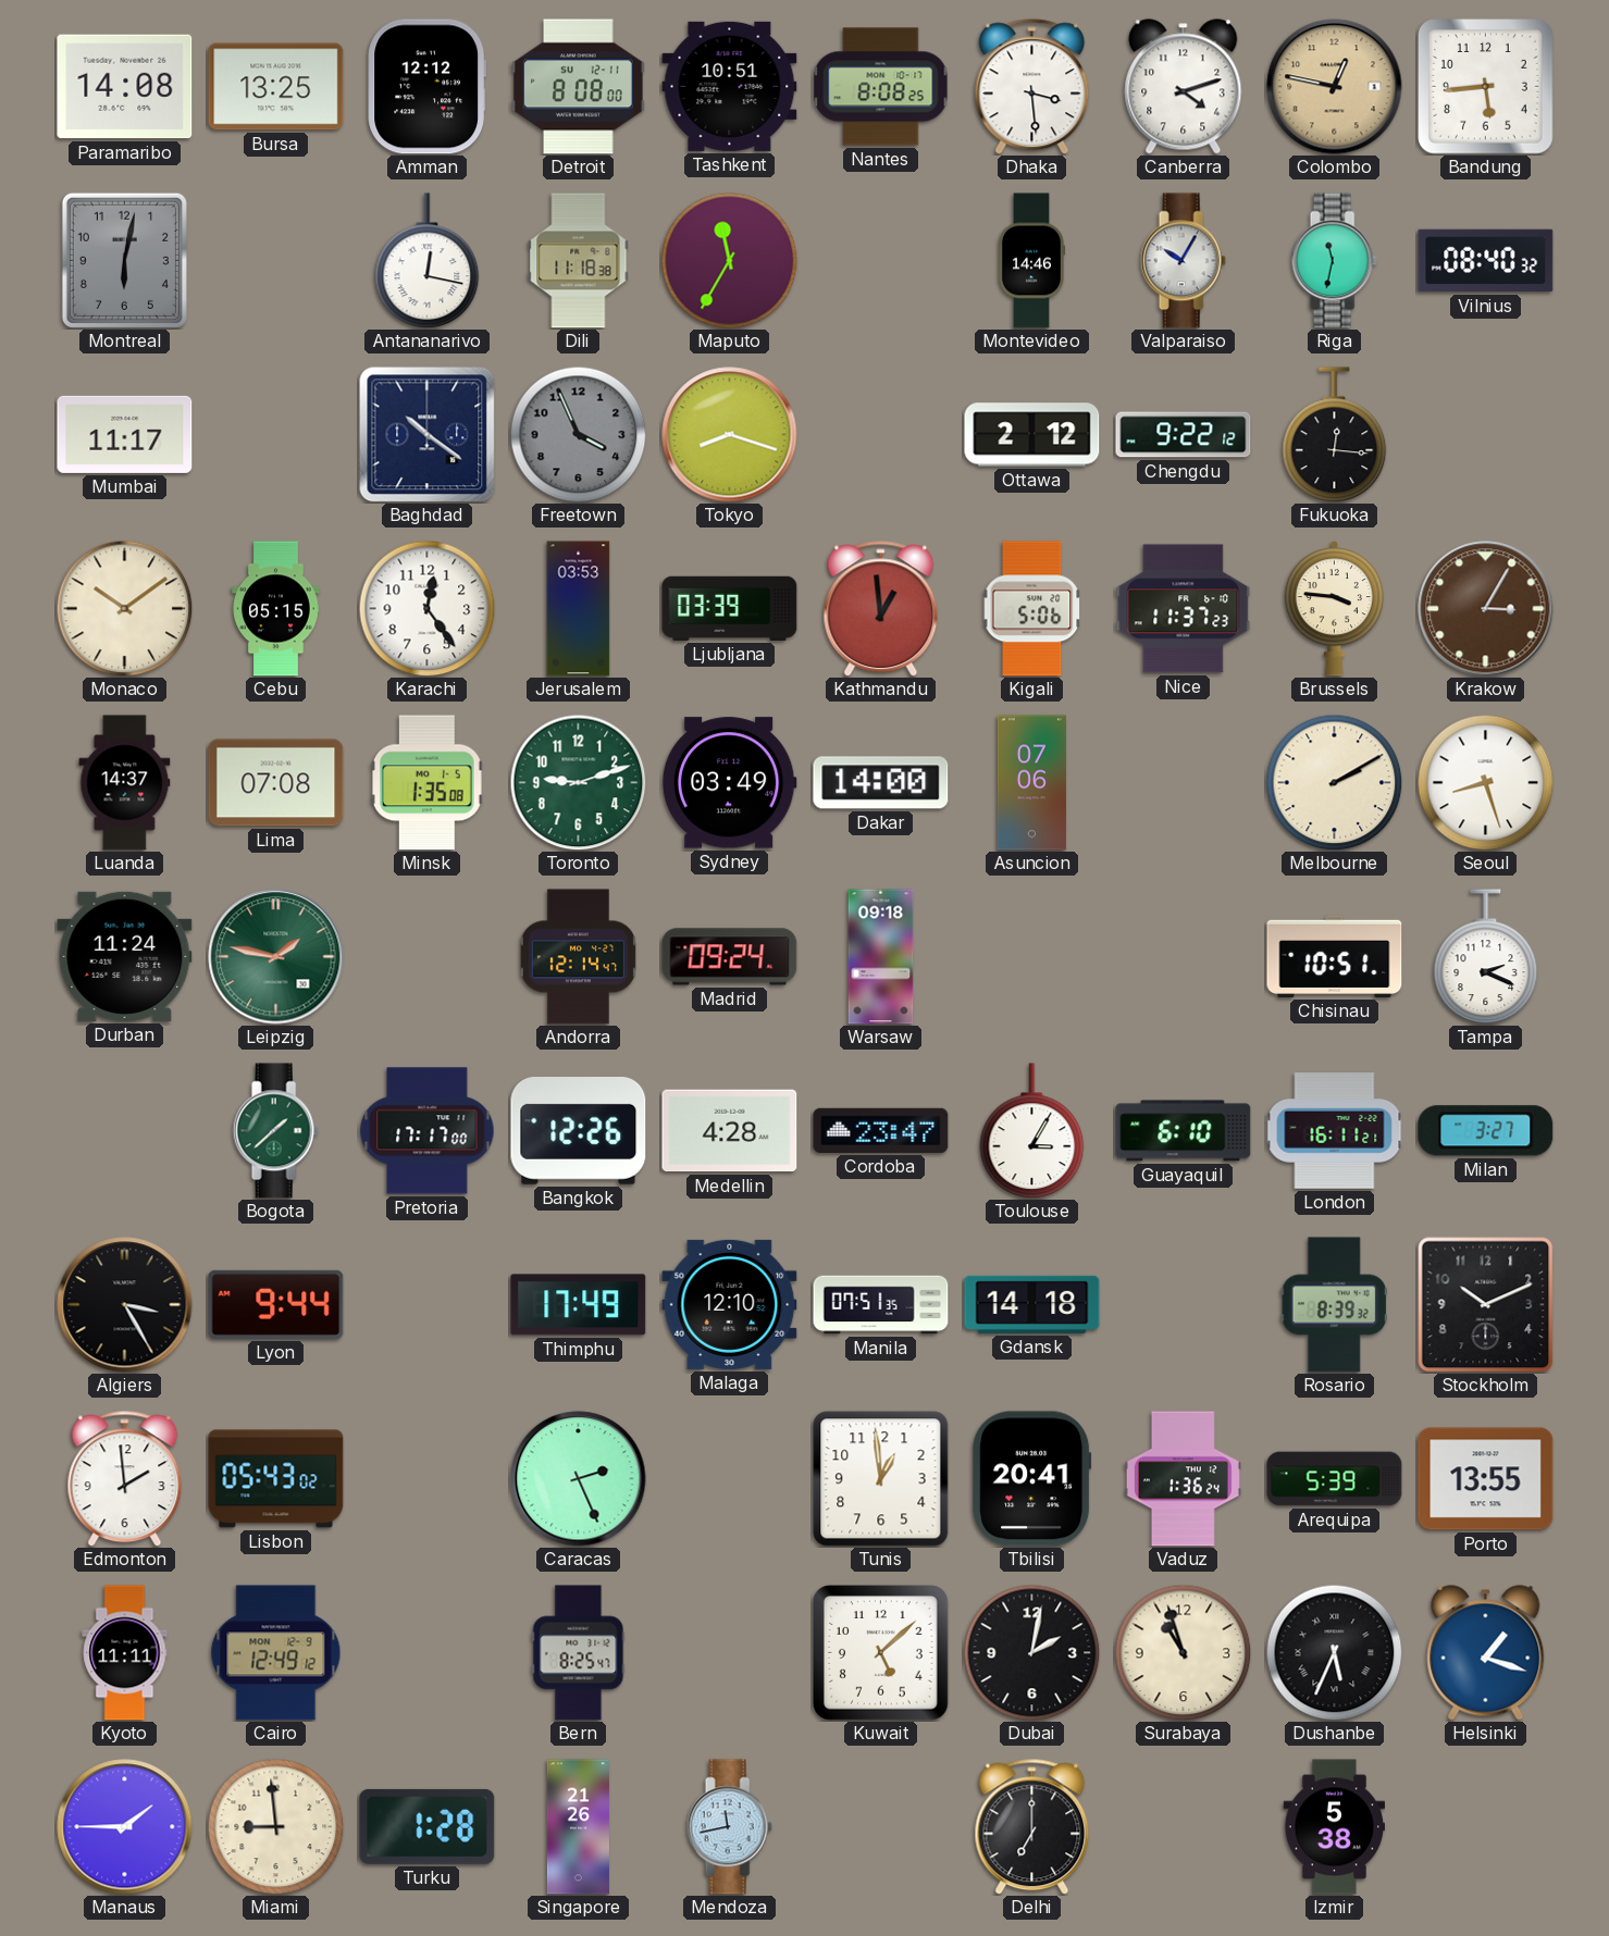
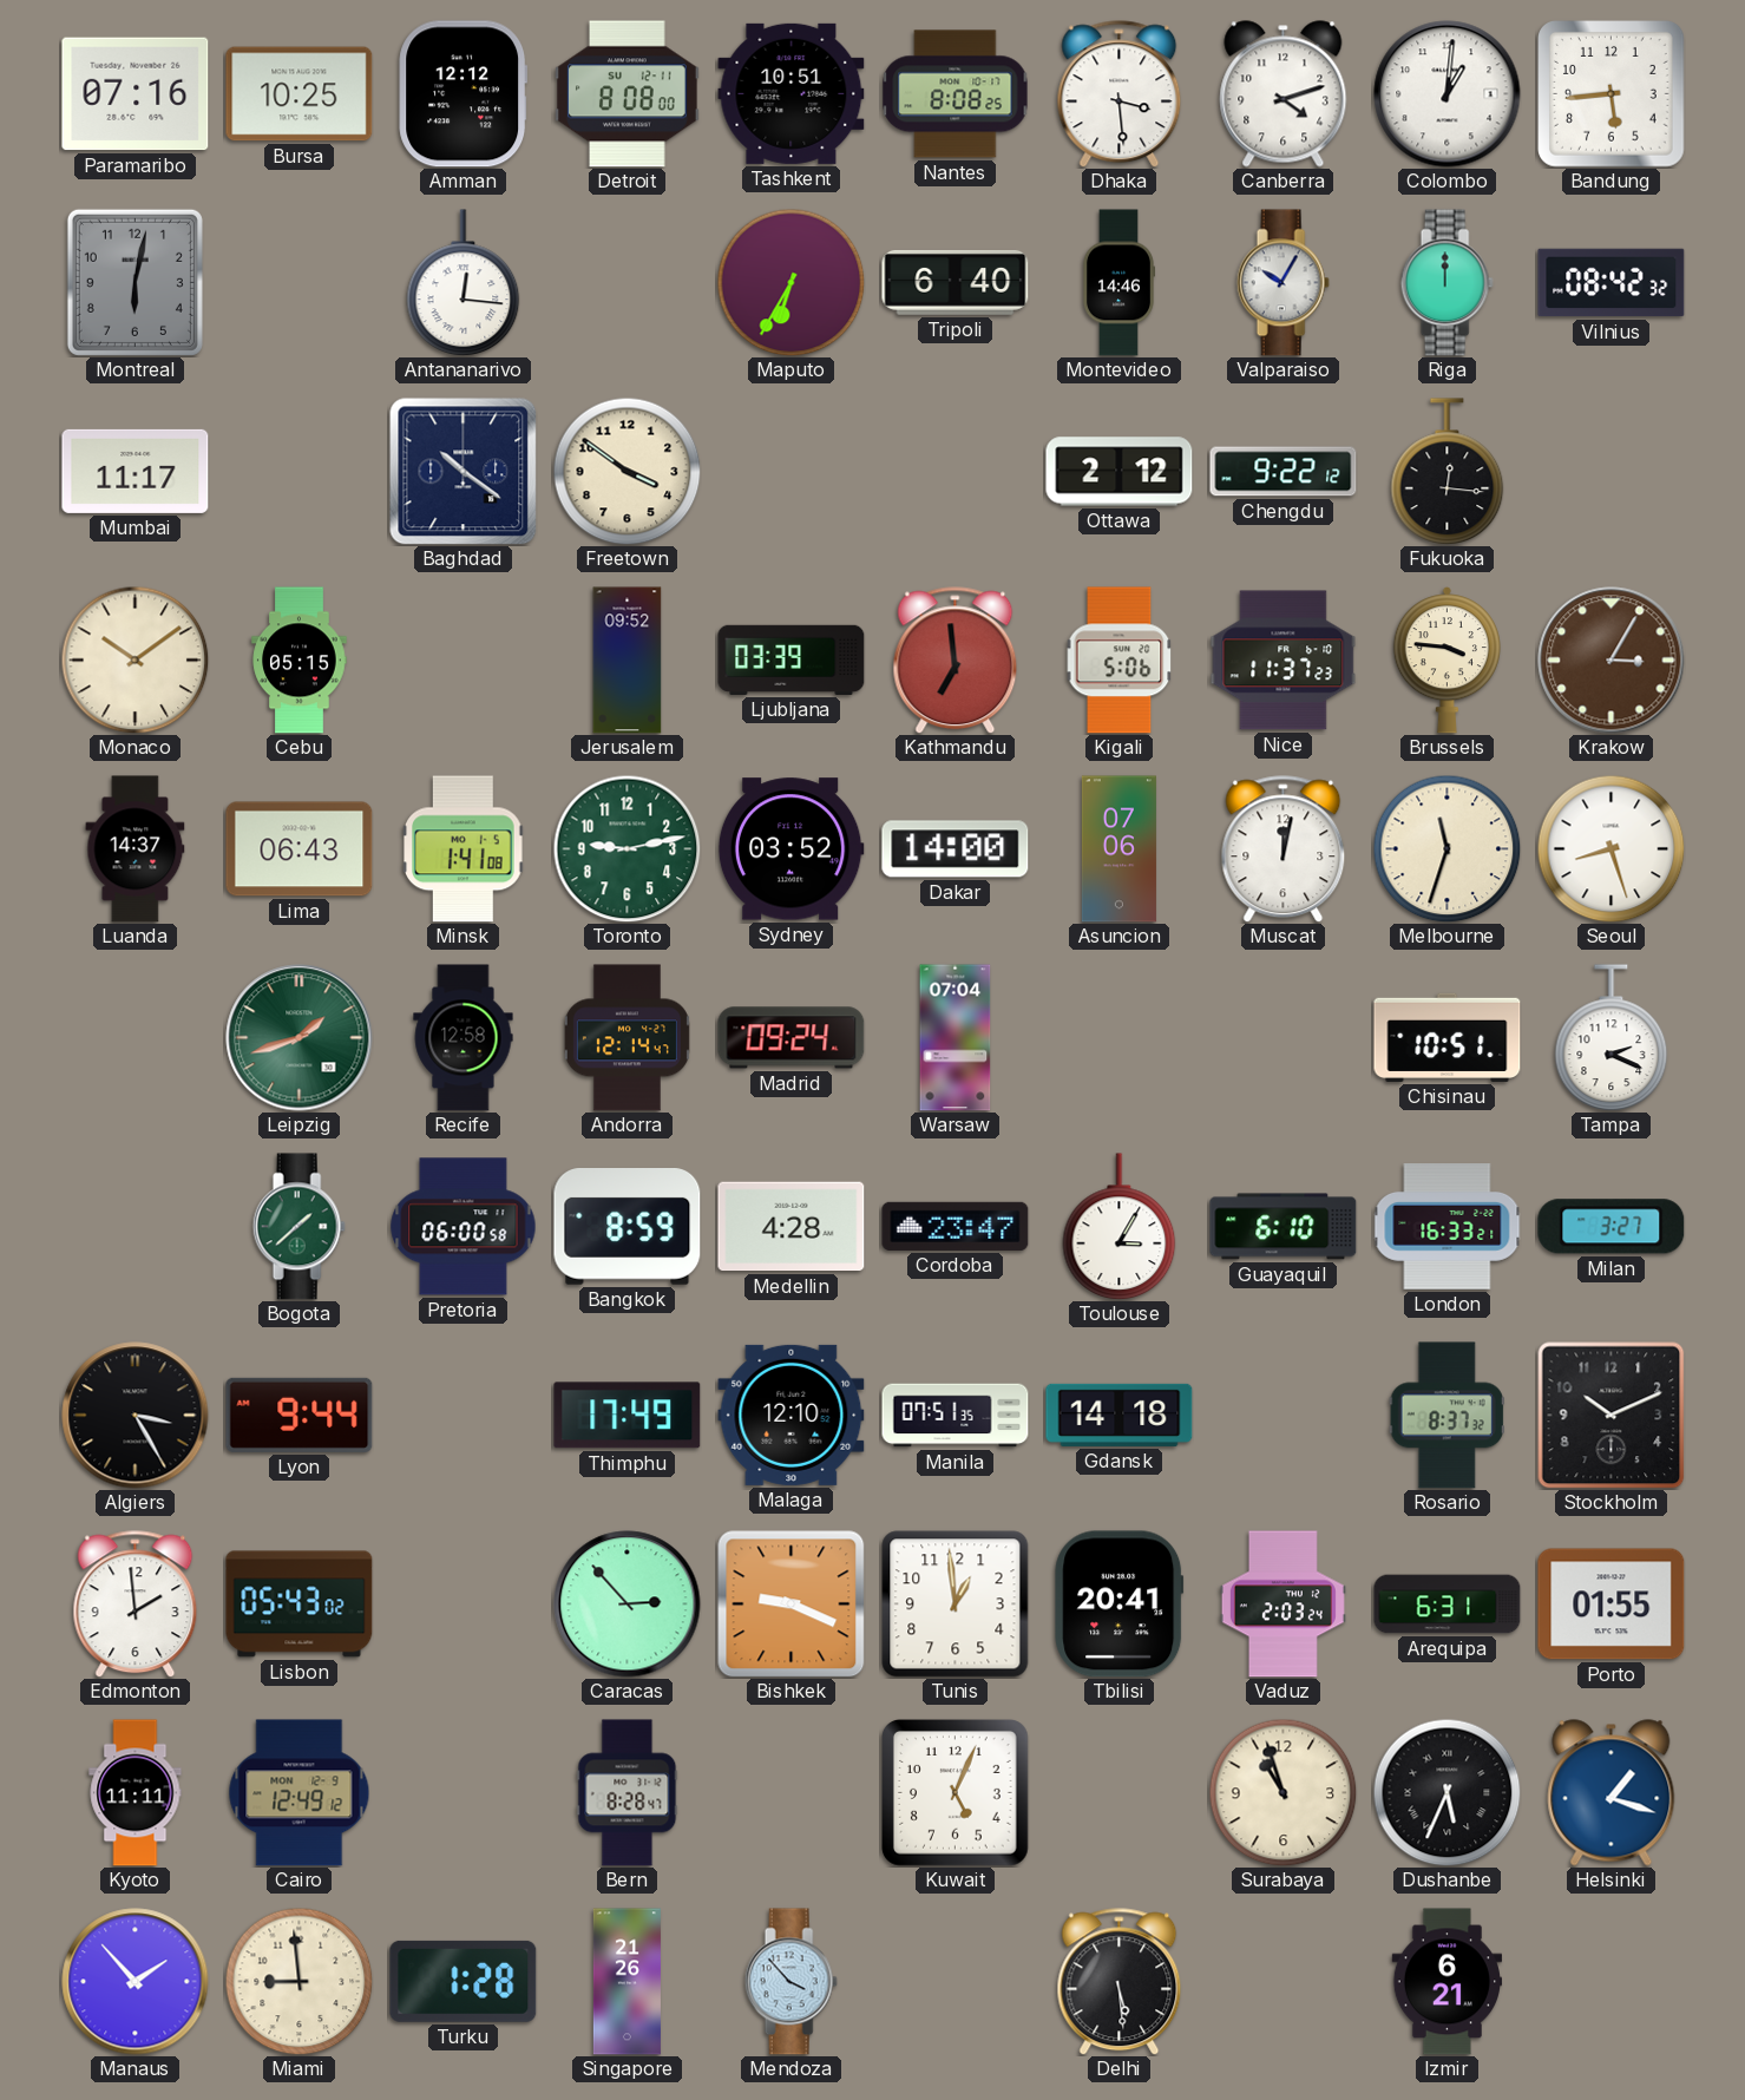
Paramaribo: 14:08 -> 07:16
Bursa: 13:25 -> 10:25
Colombo: 12:47 -> 1:01
Colombo dial: champagne -> white
Antananarivo: 12:17 -> 12:16
Dili: 11:18 -> none
Maputo: 11:35 -> 6:35
Tripoli: none -> 6:40
Riga: 11:32 -> 12:00
Vilnius: 08:40 -> 08:42
Freetown: 3:56 -> 3:51
Freetown dial: grey -> cream
Tokyo: 8:18 -> none
Karachi: 12:24 -> none
Jerusalem: 03:53 -> 09:52
Kathmandu: 12:59 -> 6:59
Lima: 07:08 -> 06:43
Minsk: 1:35 -> 1:41
Toronto: 9:12 -> 9:13
Sydney: 03:49 -> 03:52
Muscat: none -> 12:02
Melbourne: 2:10 -> 11:33
Durban: 11:24 -> none
Leipzig: 1:47 -> 1:42
Recife: none -> 12:58
Warsaw: 09:18 -> 07:04
Pretoria: 17:17 -> 06:00
Bangkok: 12:26 -> 8:59
London: 16:11 -> 16:33
Rosario: 8:39 -> 8:37
Caracas: 2:26 -> 2:53
Bishkek: none -> 9:19
Vaduz: 1:36 -> 2:03
Arequipa: 5:39 -> 6:31
Porto: 13:55 -> 01:55
Bern: 8:25 -> 8:28
Kuwait: 5:08 -> 5:04
Dubai: 2:02 -> none
Manaus: 1:45 -> 1:53
Mendoza: 11:43 -> 3:53
Delhi: 7:00 -> 5:29
Izmir: 5:38 -> 6:21
